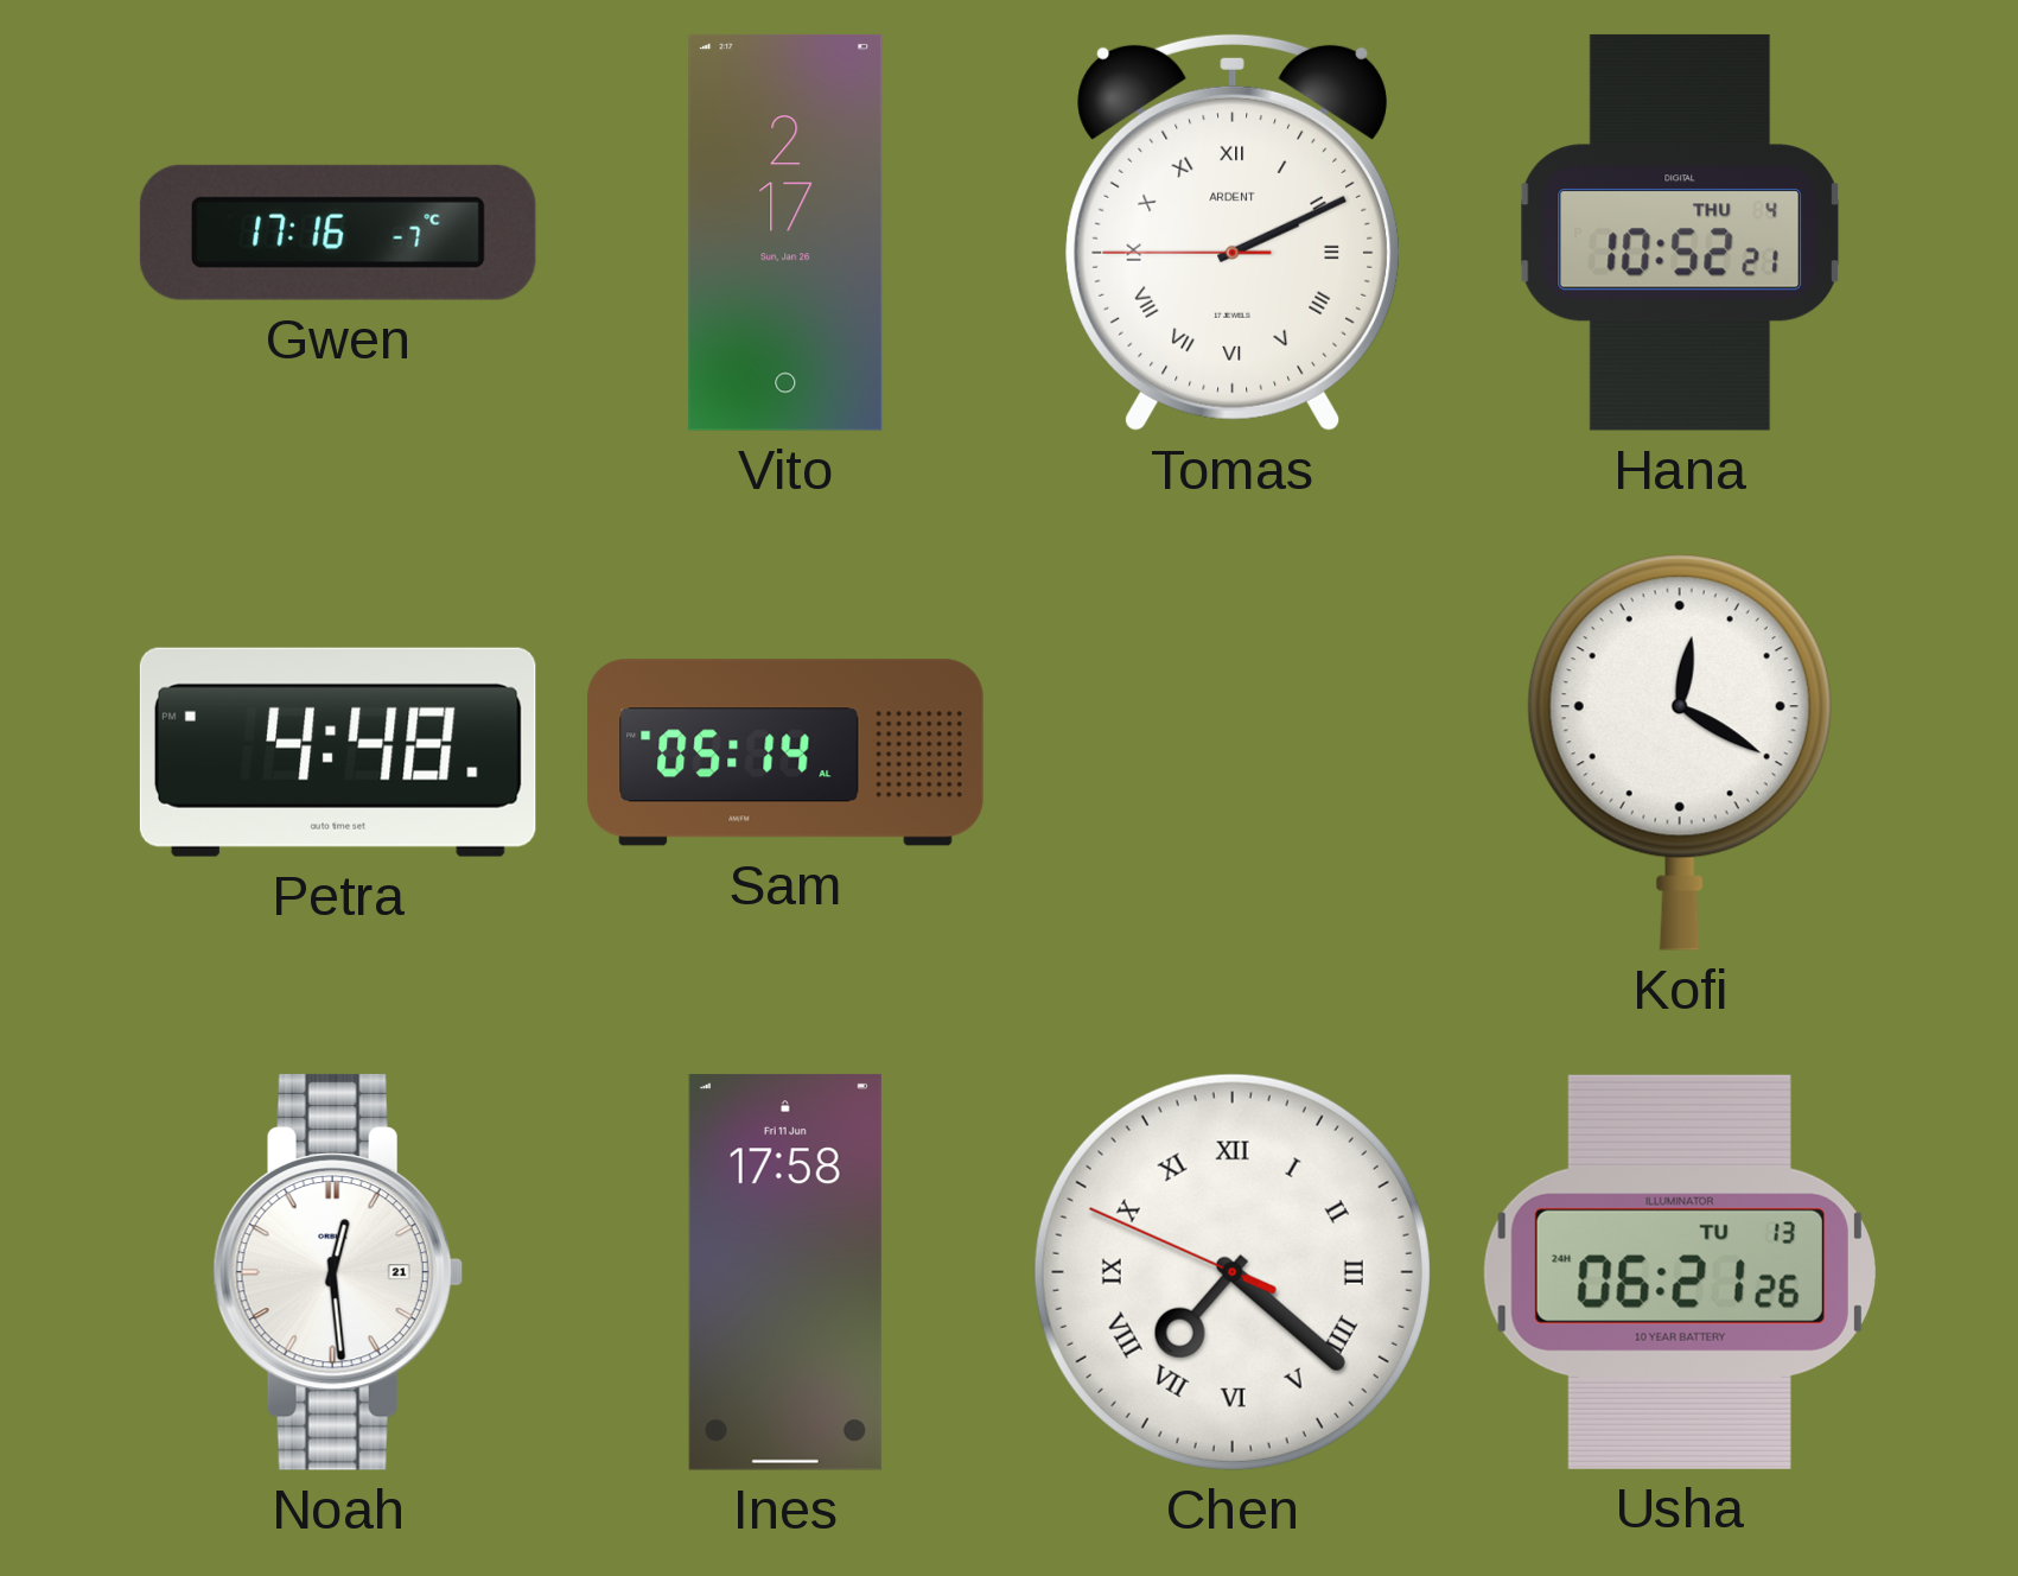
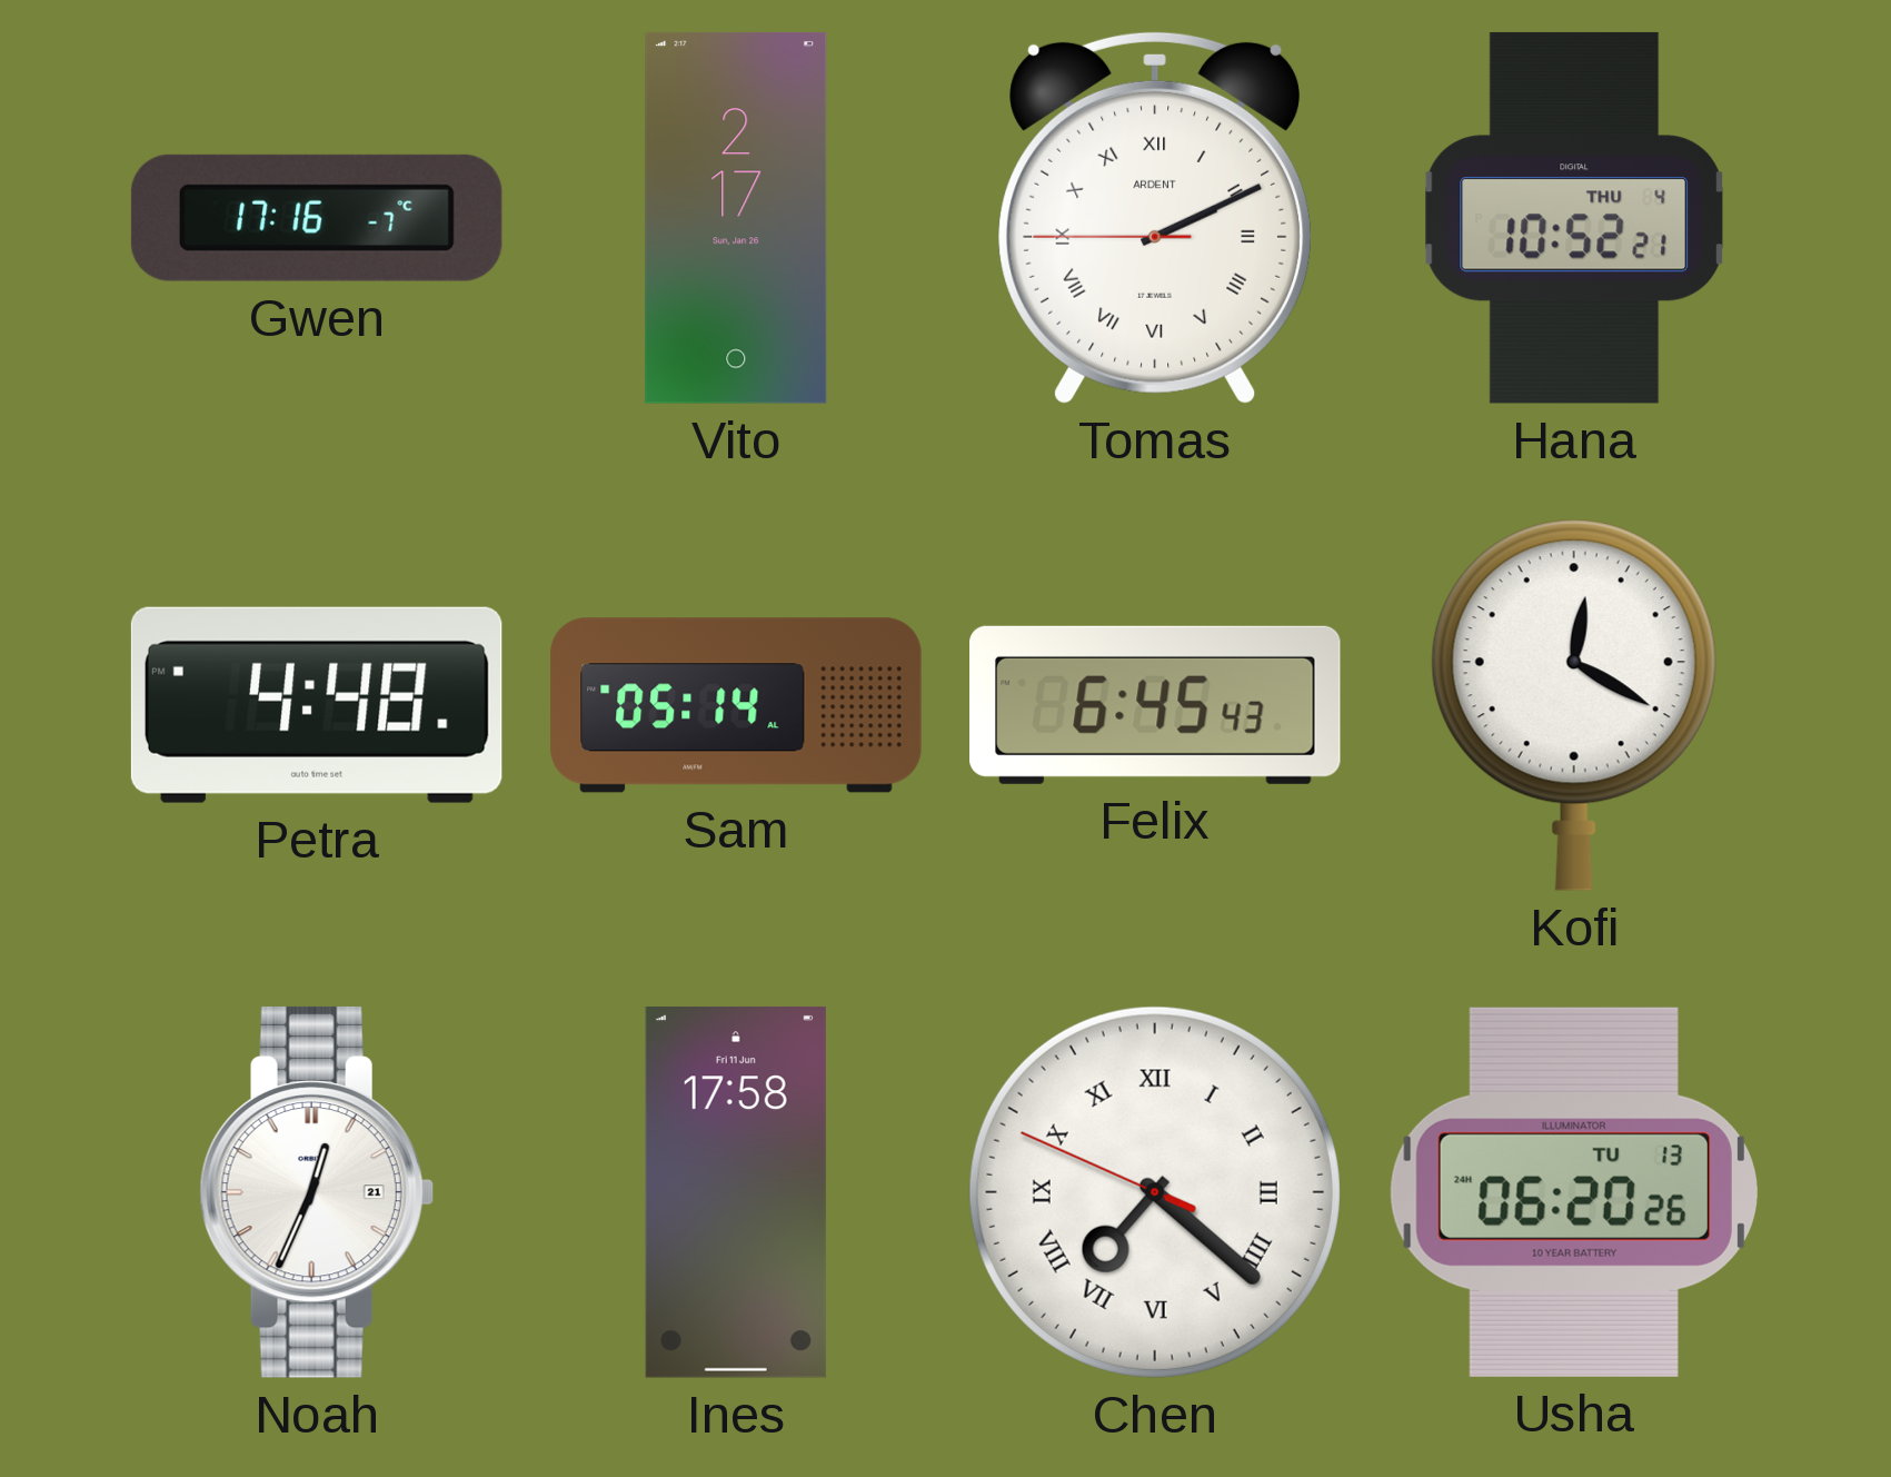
Felix: none -> 6:45
Noah: 12:29 -> 12:34
Usha: 06:21 -> 06:20
